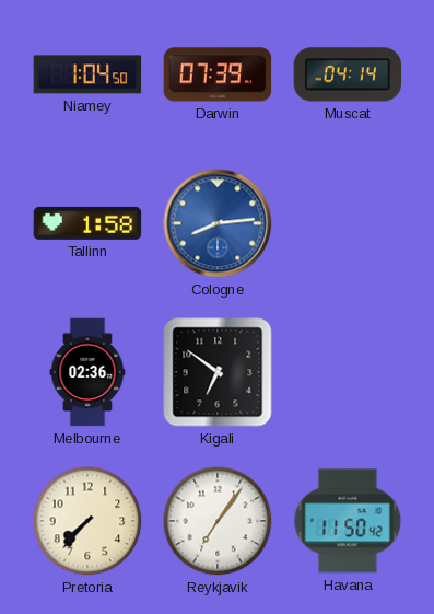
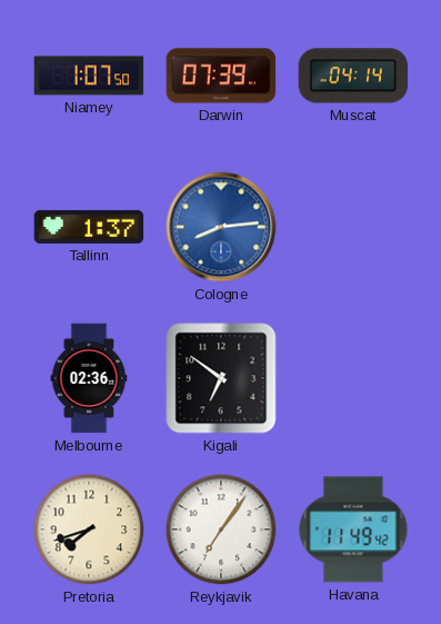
Niamey: 1:04 -> 1:07
Tallinn: 1:58 -> 1:37
Pretoria: 7:37 -> 7:42
Havana: 11:50 -> 11:49
